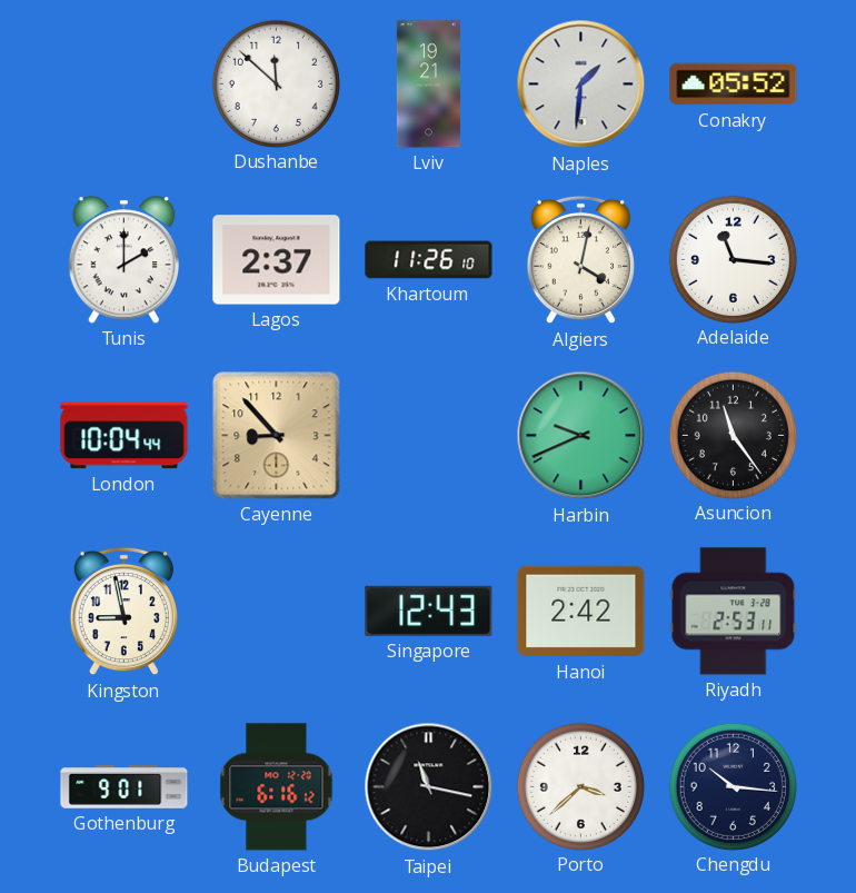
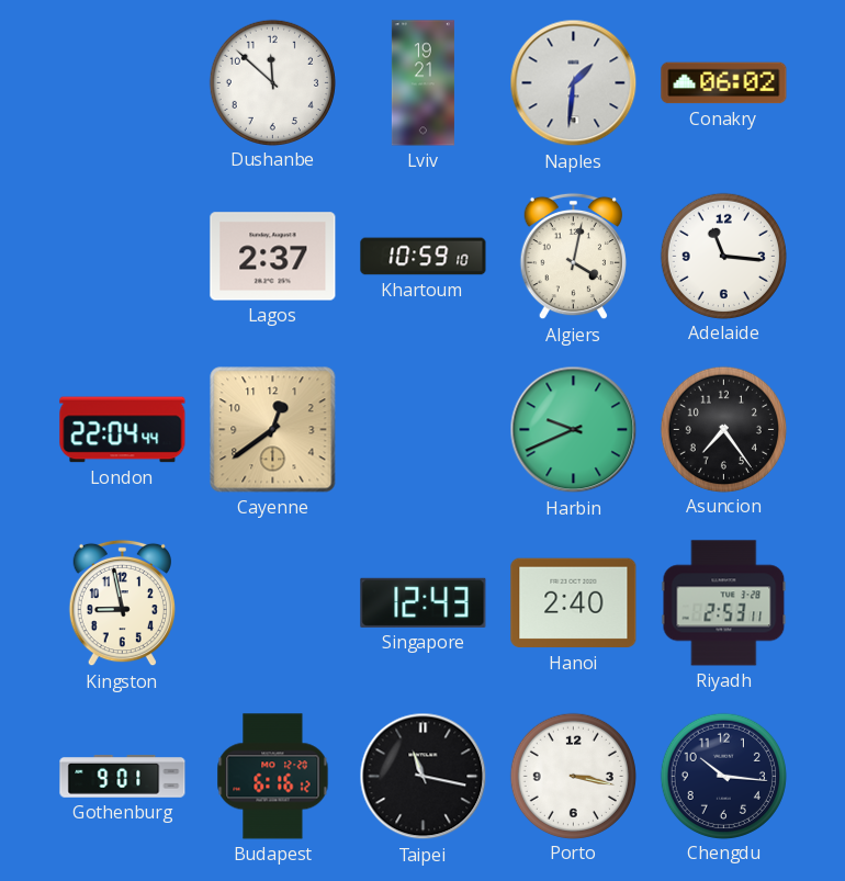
Conakry: 05:52 -> 06:02
Tunis: 2:00 -> none
Khartoum: 11:26 -> 10:59
London: 10:04 -> 22:04
Cayenne: 8:53 -> 12:39
Asuncion: 11:24 -> 7:24
Hanoi: 2:42 -> 2:40
Porto: 3:38 -> 3:17
